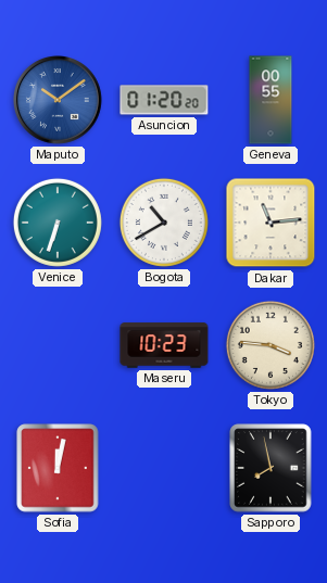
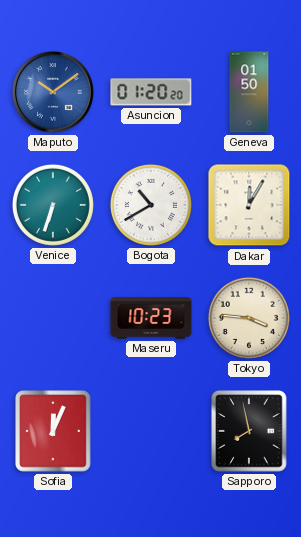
Geneva: 00:55 -> 01:50
Dakar: 11:14 -> 12:05
Sofia: 12:02 -> 12:04
